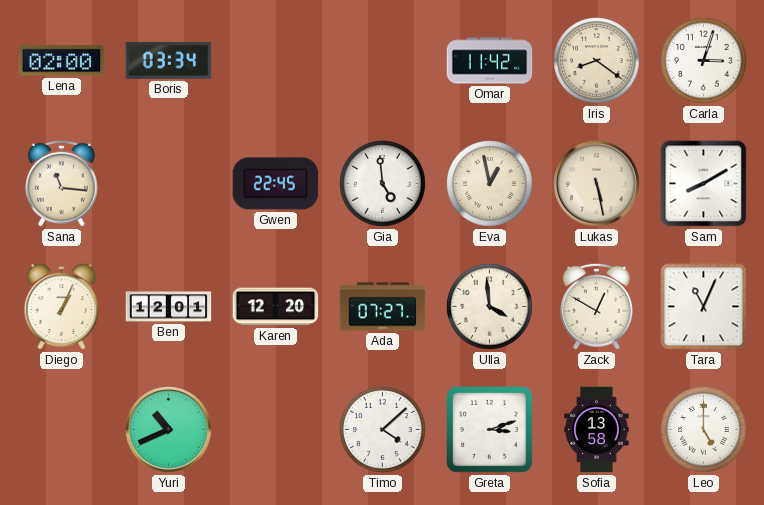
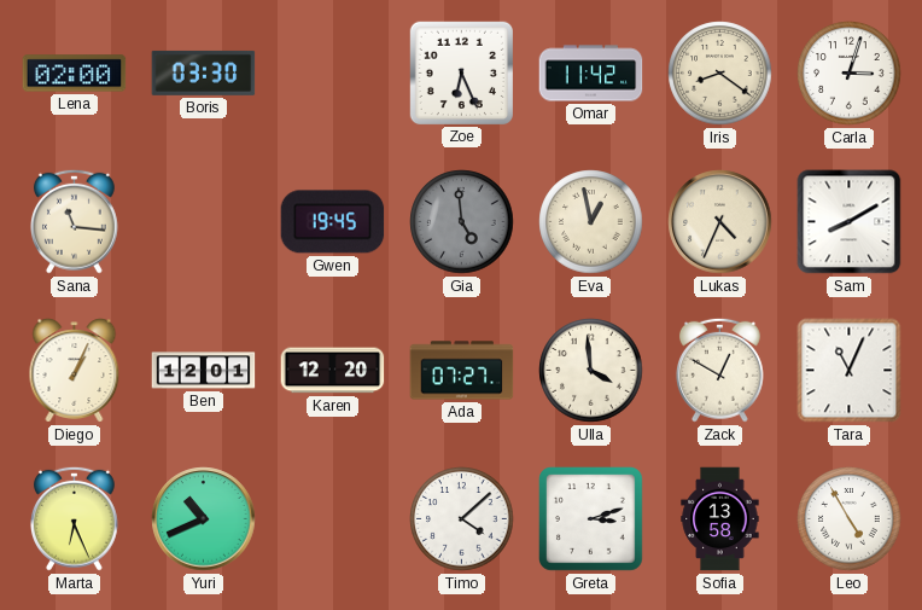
Boris: 03:34 -> 03:30
Zoe: none -> 6:26
Gwen: 22:45 -> 19:45
Gia dial: white -> grey
Lukas: 5:28 -> 4:34
Marta: none -> 6:26
Leo: 5:00 -> 4:55
